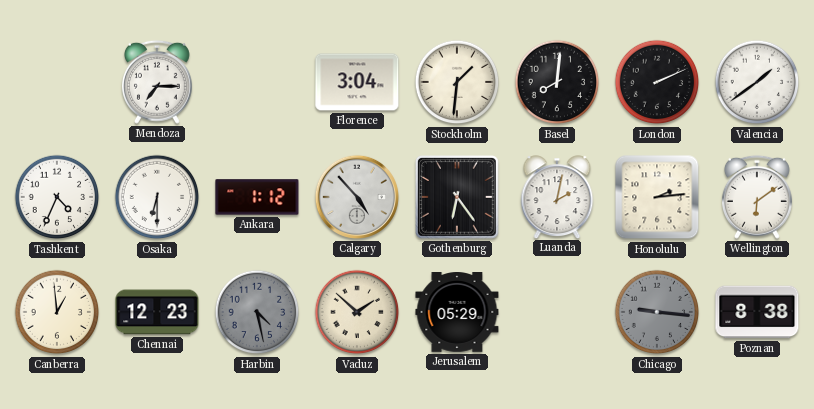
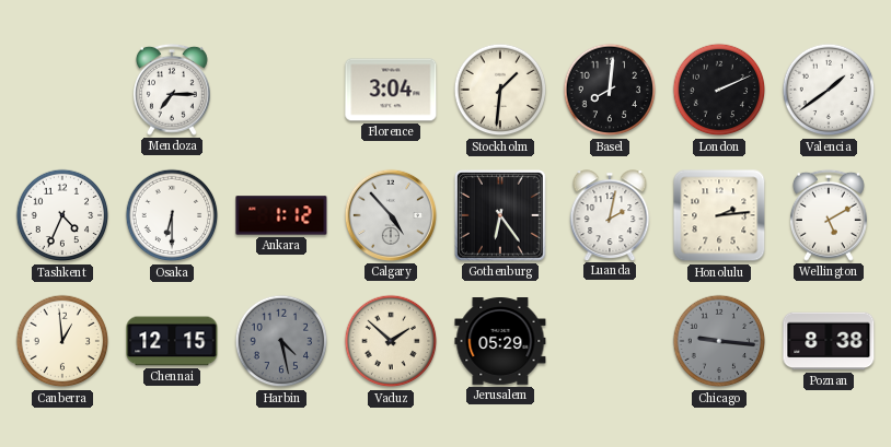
Wellington: 6:09 -> 5:10
Chennai: 12:23 -> 12:15
